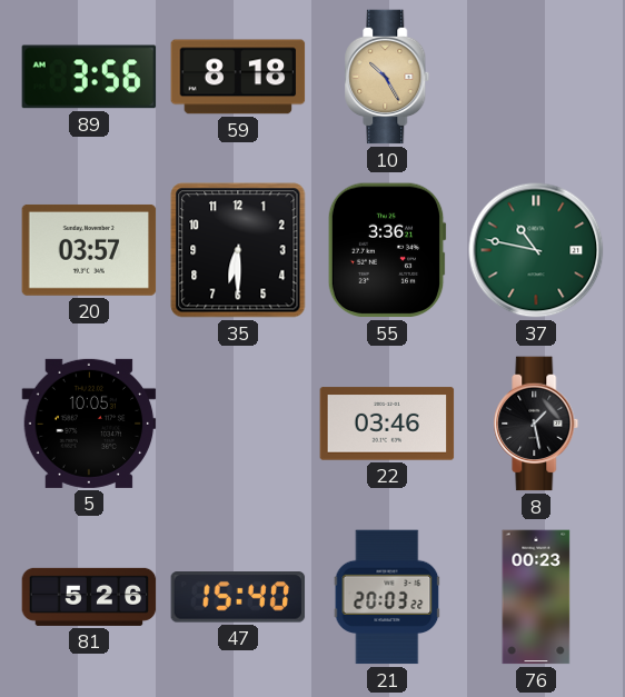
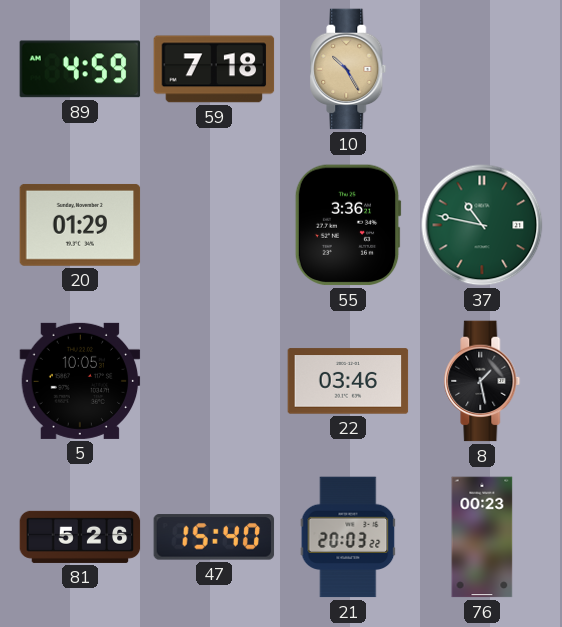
89: 3:56 -> 4:59
59: 8:18 -> 7:18
20: 03:57 -> 01:29
35: 6:30 -> none
